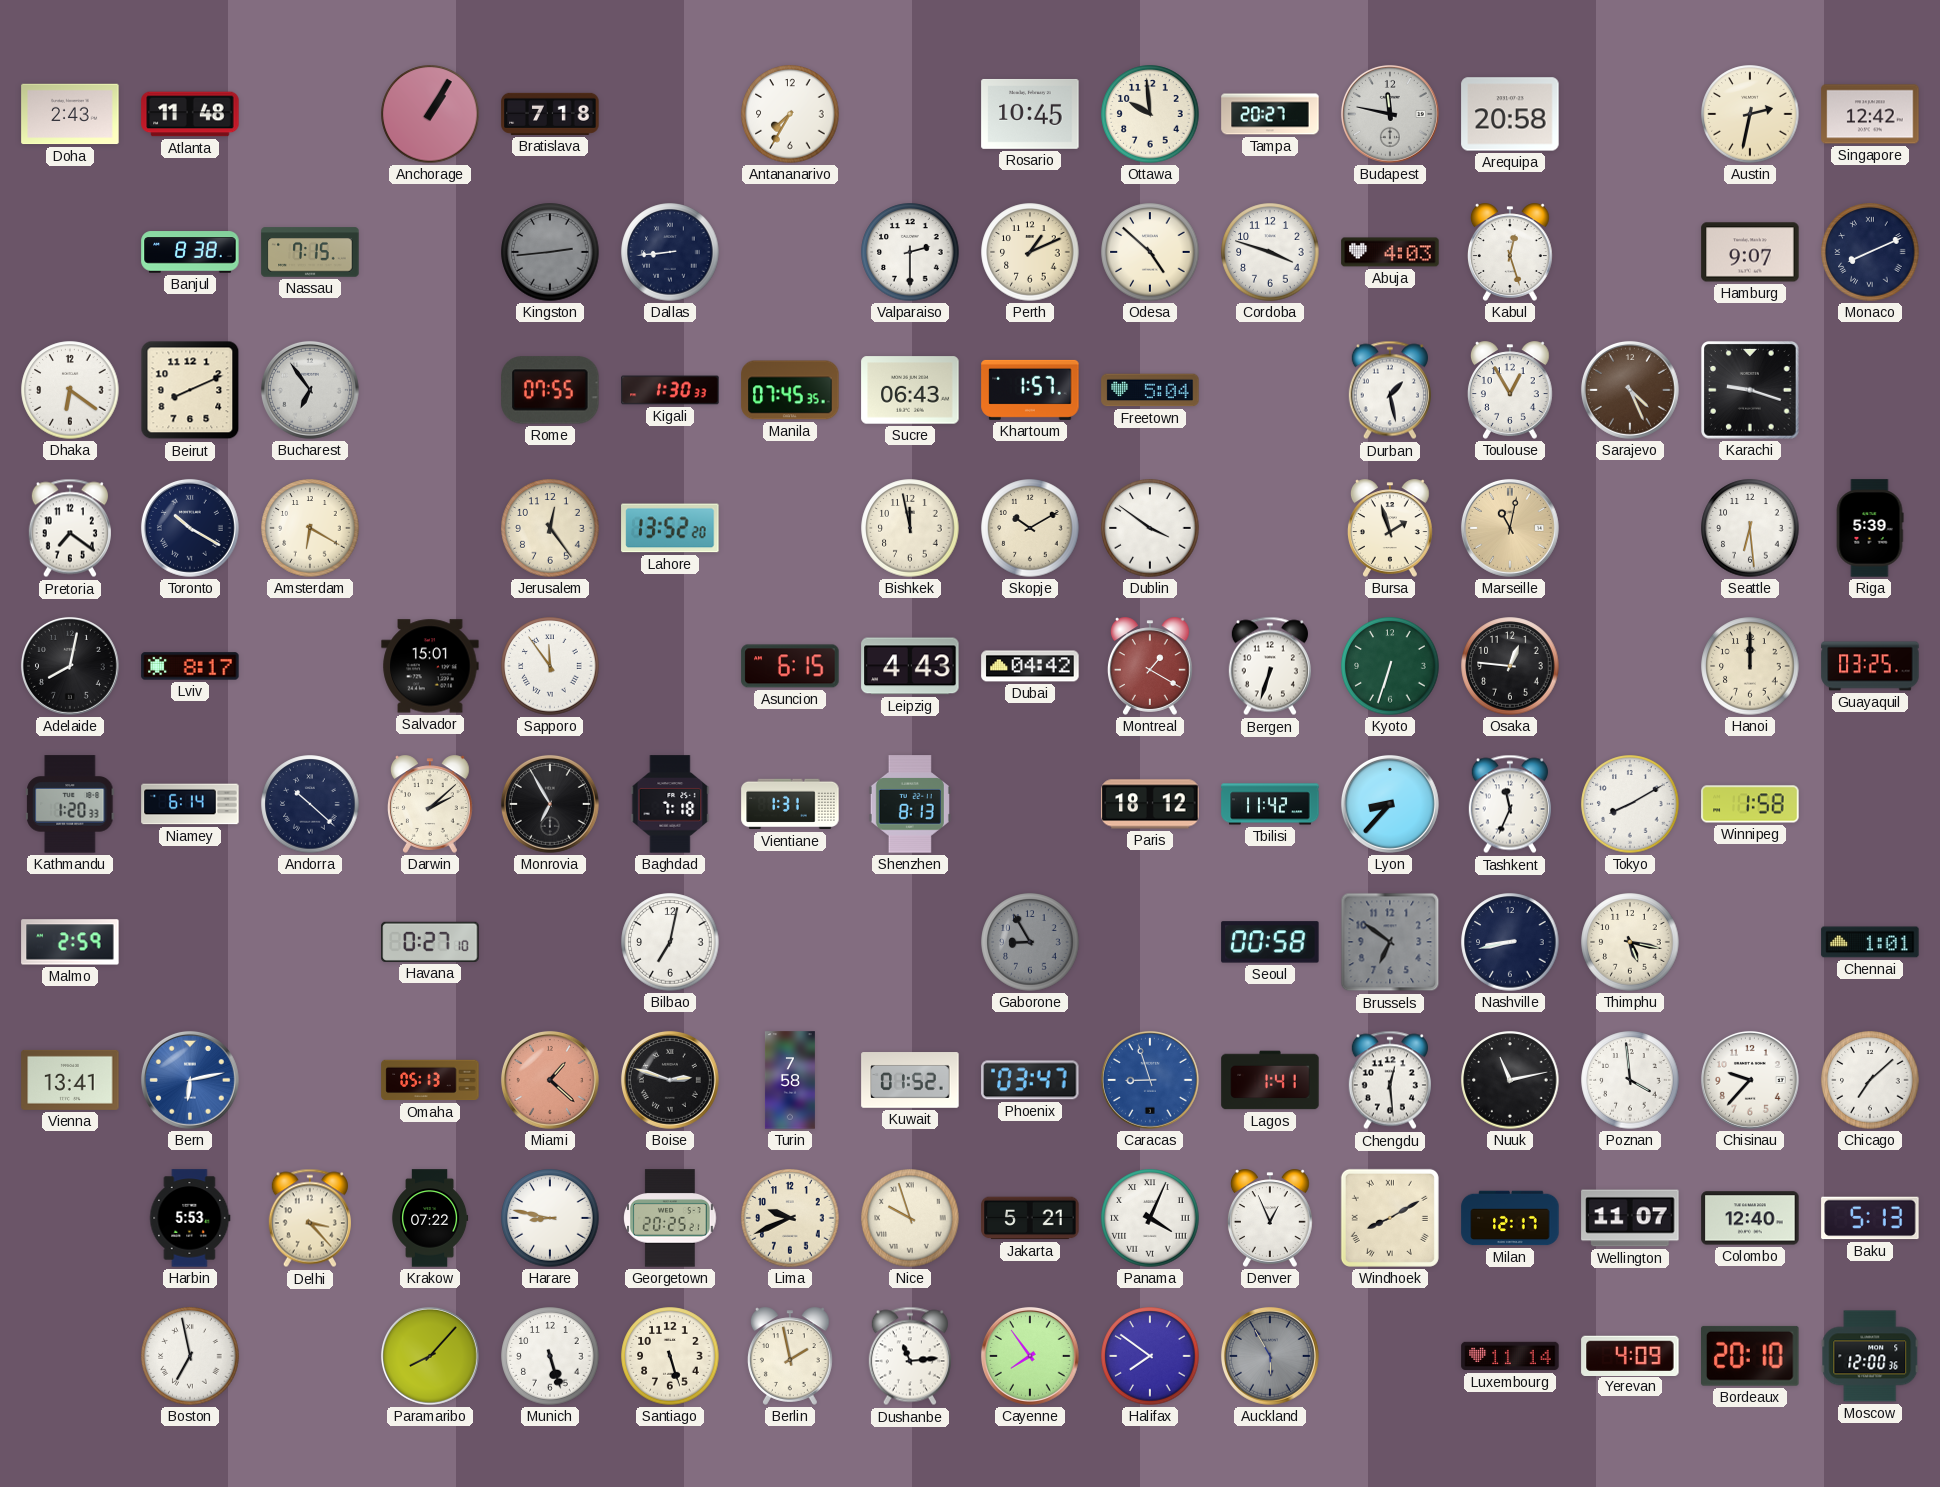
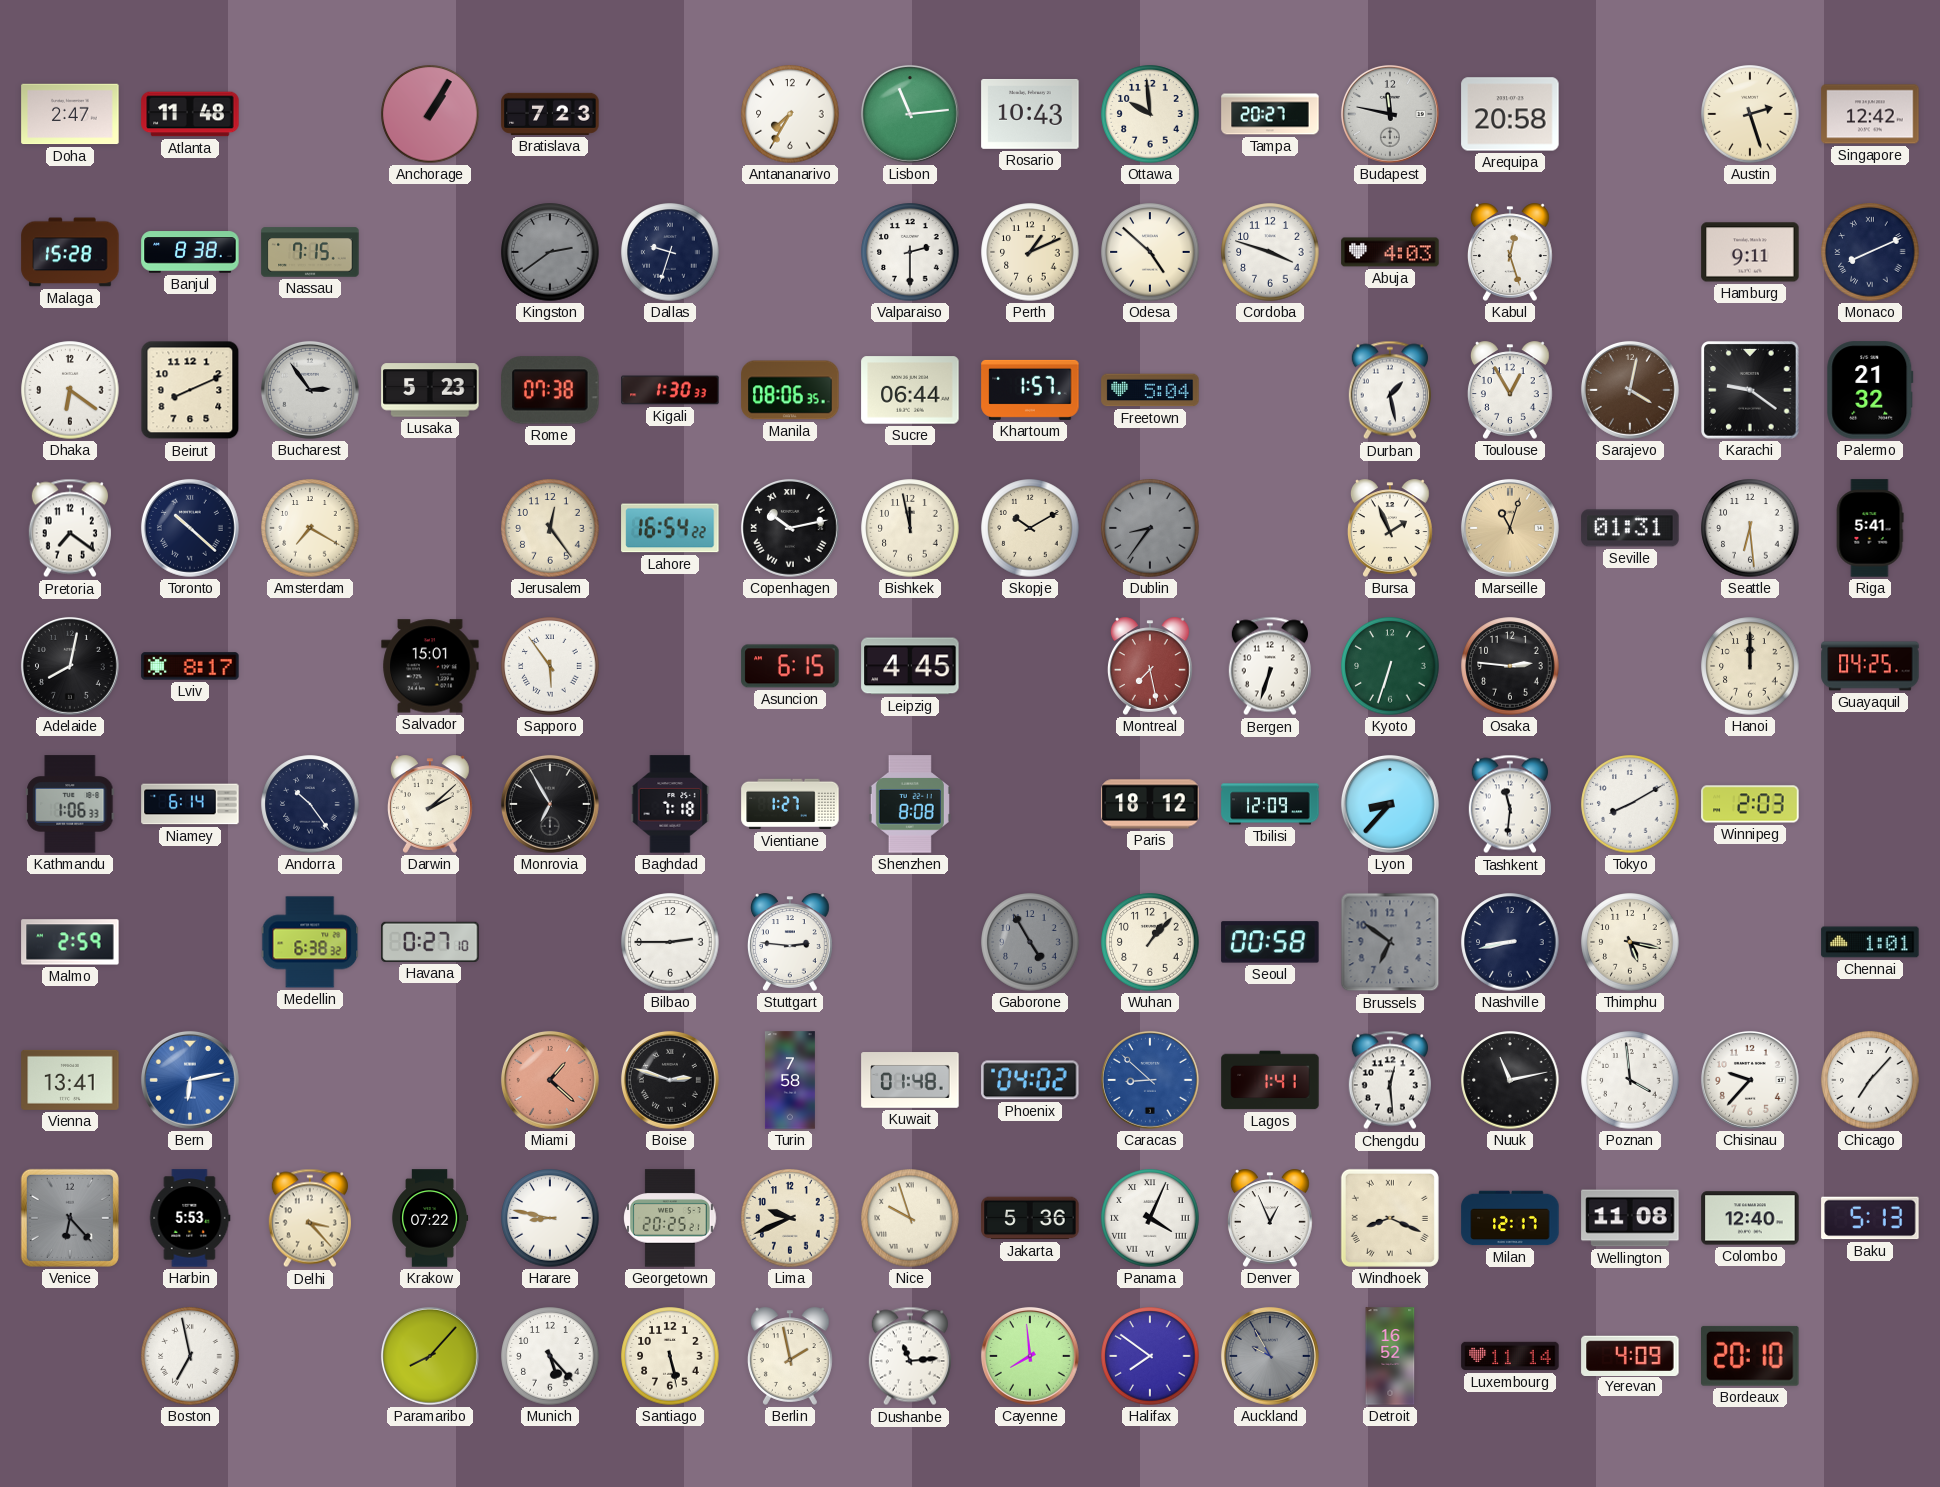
Doha: 2:43 -> 2:47
Bratislava: 7:18 -> 7:23
Lisbon: none -> 11:14
Rosario: 10:45 -> 10:43
Austin: 2:32 -> 2:27
Malaga: none -> 15:28
Kingston: 2:44 -> 2:39
Dallas: 8:44 -> 9:33
Hamburg: 9:07 -> 9:11
Bucharest: 6:54 -> 2:54
Lusaka: none -> 5:23
Rome: 07:55 -> 07:38
Manila: 07:45 -> 08:06
Sucre: 06:43 -> 06:44
Sarajevo: 4:26 -> 4:02
Karachi: 9:18 -> 9:21
Palermo: none -> 21:32
Toronto: 10:20 -> 10:22
Amsterdam: 6:20 -> 7:20
Lahore: 13:52 -> 16:54
Copenhagen: none -> 10:13
Dublin: 3:51 -> 8:36
Dublin dial: white -> grey
Bursa: 1:57 -> 1:56
Marseille: 11:02 -> 11:03
Seville: none -> 01:31
Riga: 5:39 -> 5:41
Sapporo: 11:54 -> 5:54
Leipzig: 4:43 -> 4:45
Dubai: 04:42 -> none
Montreal: 1:20 -> 7:28
Osaka: 12:46 -> 2:46
Guayaquil: 03:25 -> 04:25
Kathmandu: 1:20 -> 1:06
Andorra: 10:22 -> 10:24
Vientiane: 1:31 -> 1:27
Shenzhen: 8:13 -> 8:08
Tbilisi: 11:42 -> 12:09
Tashkent: 11:34 -> 11:31
Winnipeg: 1:58 -> 2:03
Medellin: none -> 6:38
Bilbao: 7:02 -> 2:45
Stuttgart: none -> 2:46
Gaborone: 8:55 -> 4:55
Wuhan: none -> 1:07
Omaha: 05:13 -> none
Kuwait: 01:52 -> 01:48
Phoenix: 03:47 -> 04:02
Caracas: 8:57 -> 8:52
Chicago: 7:08 -> 7:07
Venice: none -> 6:23
Jakarta: 5:21 -> 5:36
Windhoek: 8:10 -> 8:19
Wellington: 11:07 -> 11:08
Munich: 5:27 -> 5:23
Santiago: 5:27 -> 5:28
Cayenne: 7:54 -> 7:59
Auckland: 5:55 -> 9:55
Detroit: none -> 16:52
Moscow: 12:00 -> none
